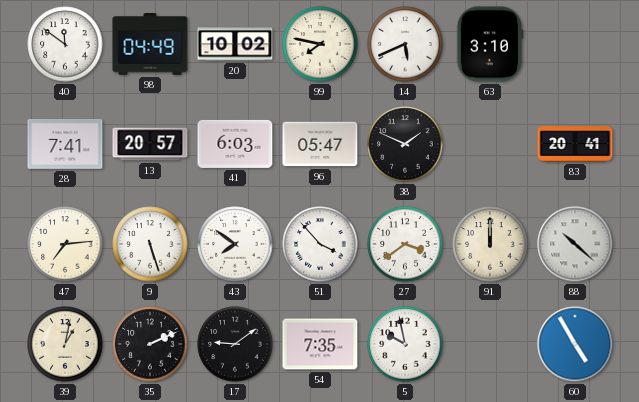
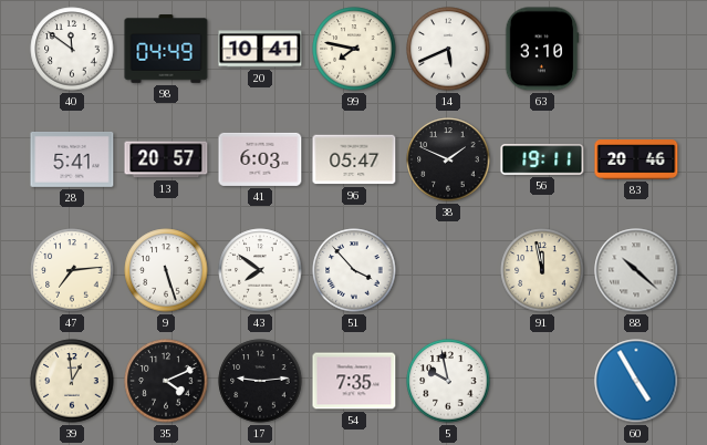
20: 10:02 -> 10:41
28: 7:41 -> 5:41
56: none -> 19:11
83: 20:41 -> 20:46
27: 3:39 -> none
91: 12:00 -> 11:58
39: 1:02 -> 12:59
35: 2:11 -> 4:11
17: 9:09 -> 9:14
